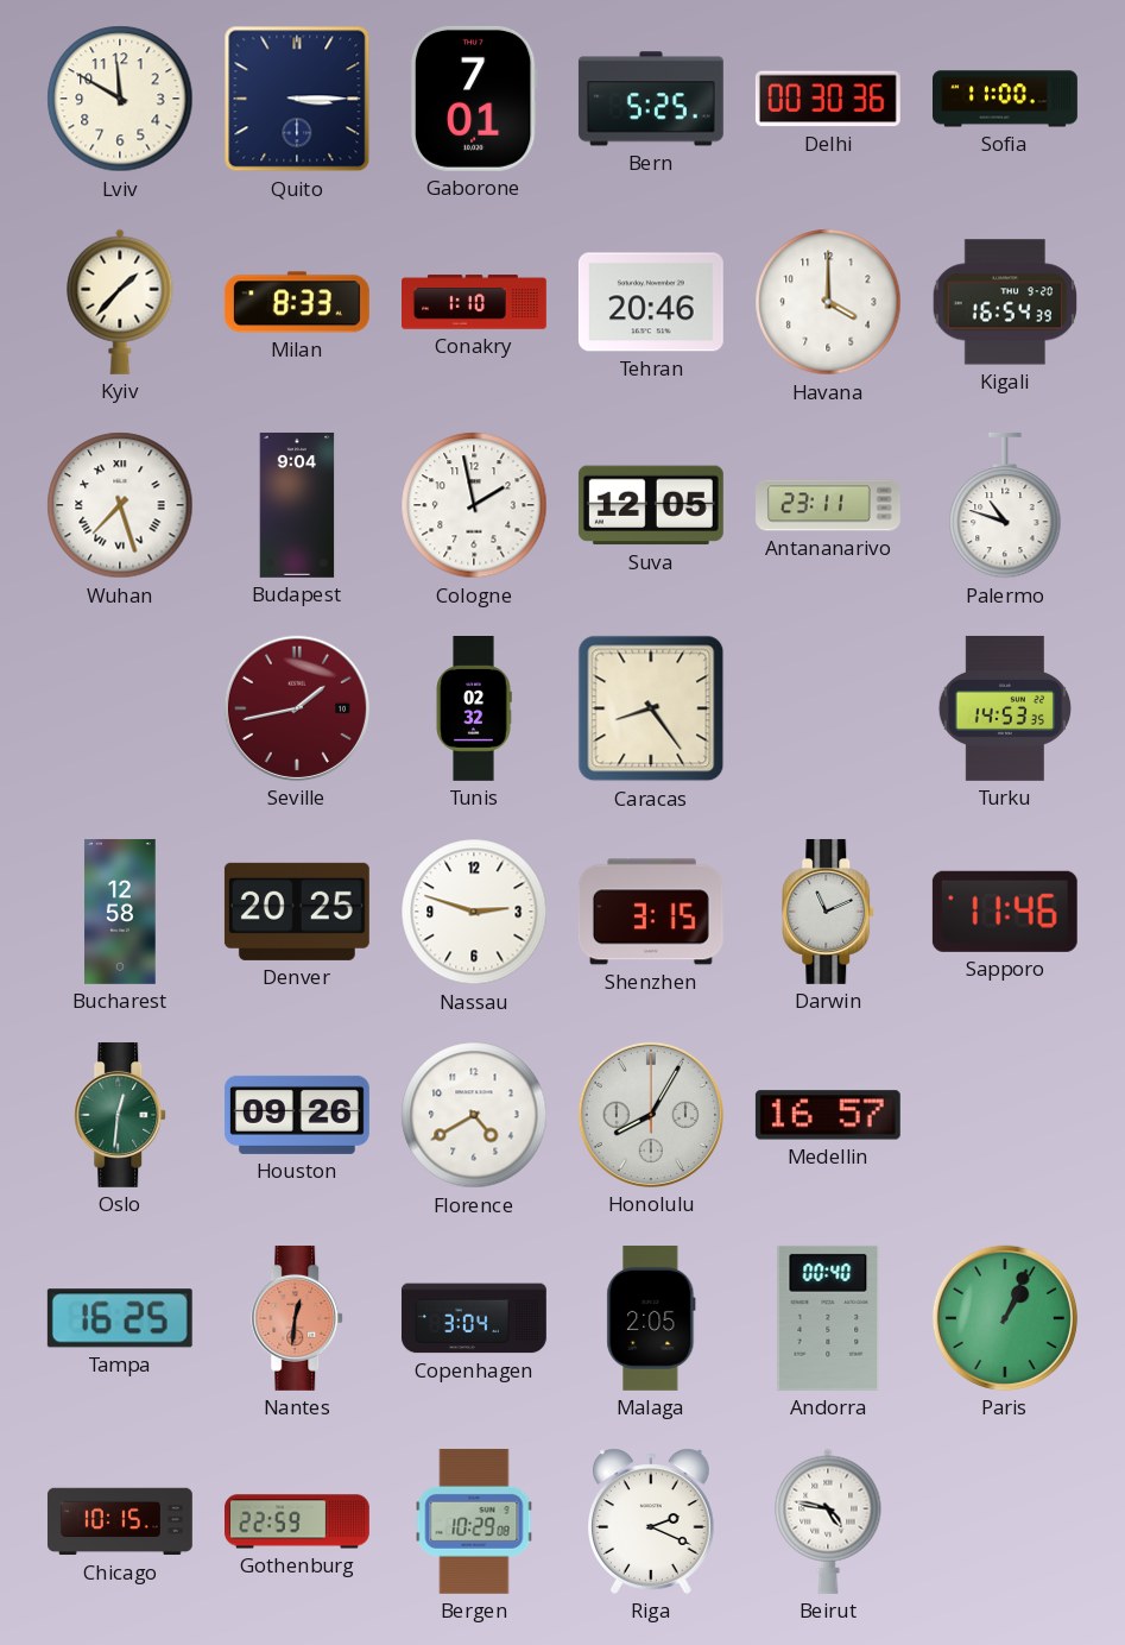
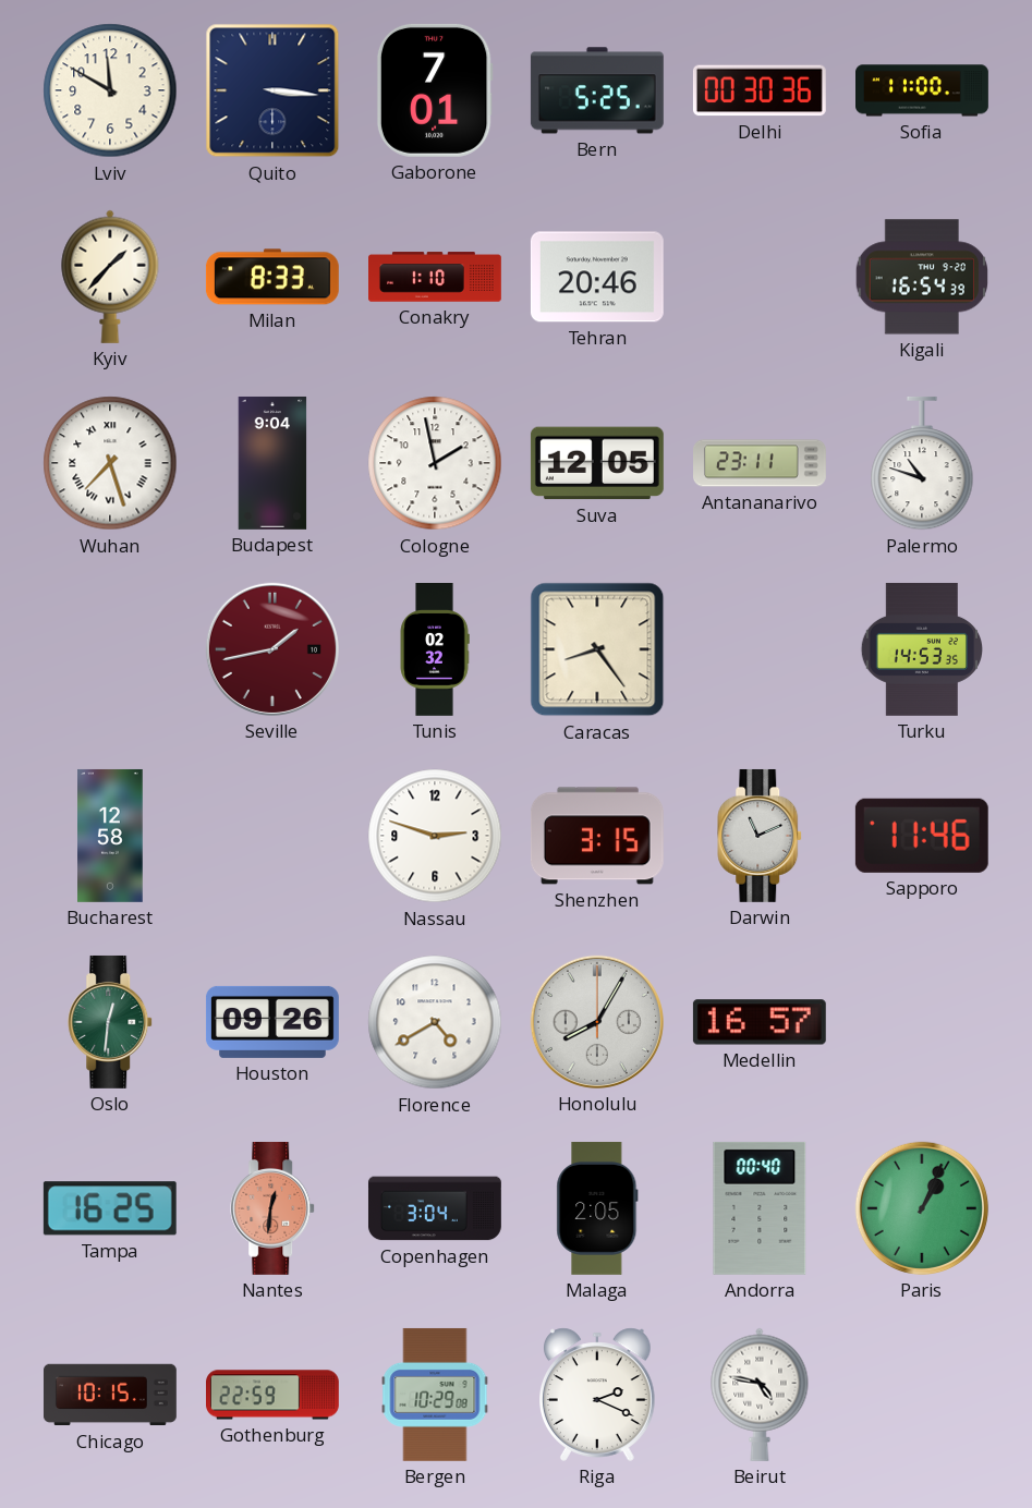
Quito: 3:15 -> 3:16
Havana: 4:00 -> none
Denver: 20:25 -> none
